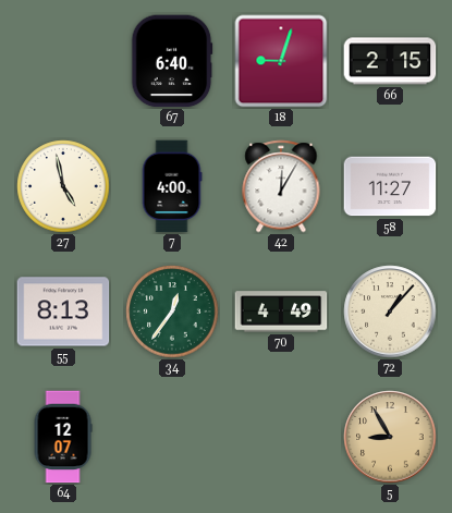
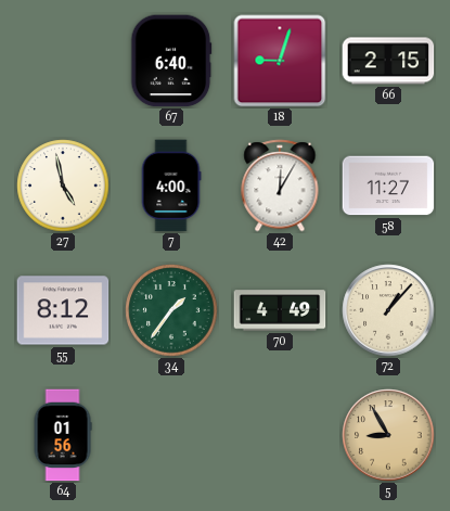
55: 8:13 -> 8:12
34: 12:36 -> 1:36
64: 12:07 -> 01:56
